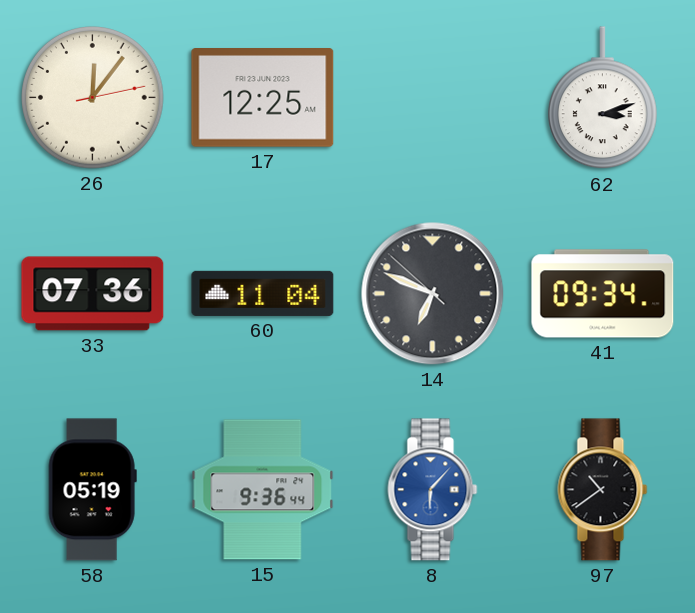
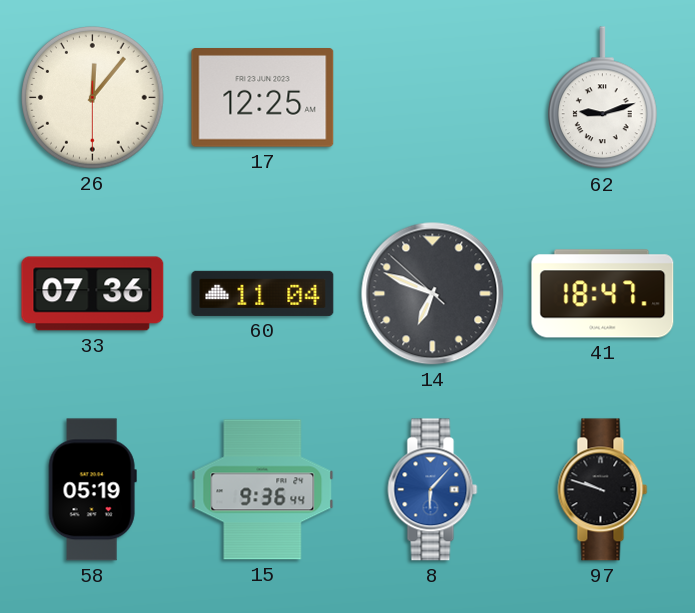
26: 12:06:13 -> 12:06:30
62: 3:12 -> 9:12
41: 09:34 -> 18:47
97: 10:39 -> 9:48
